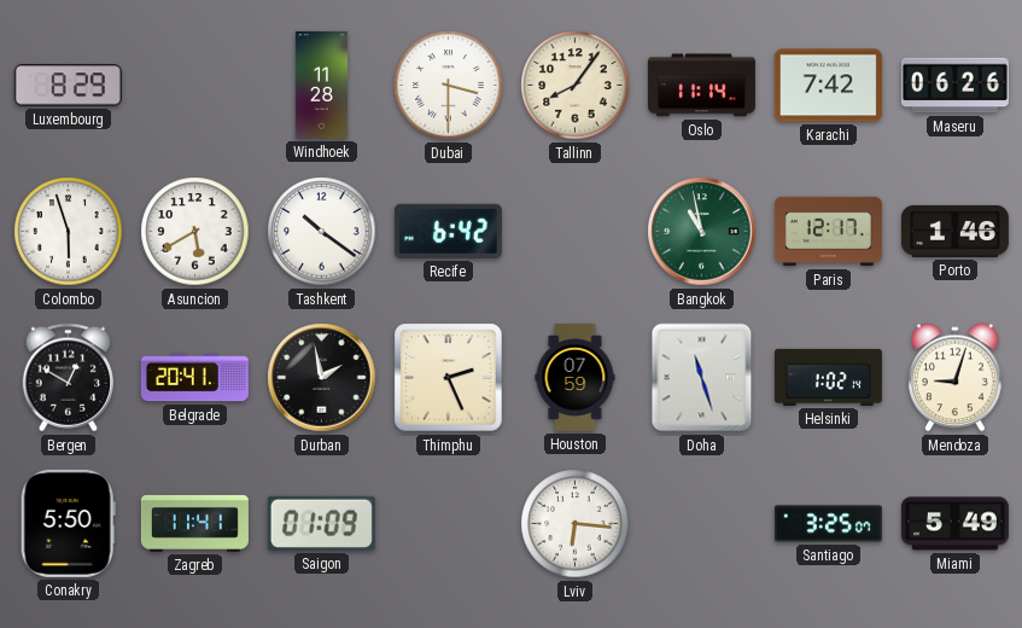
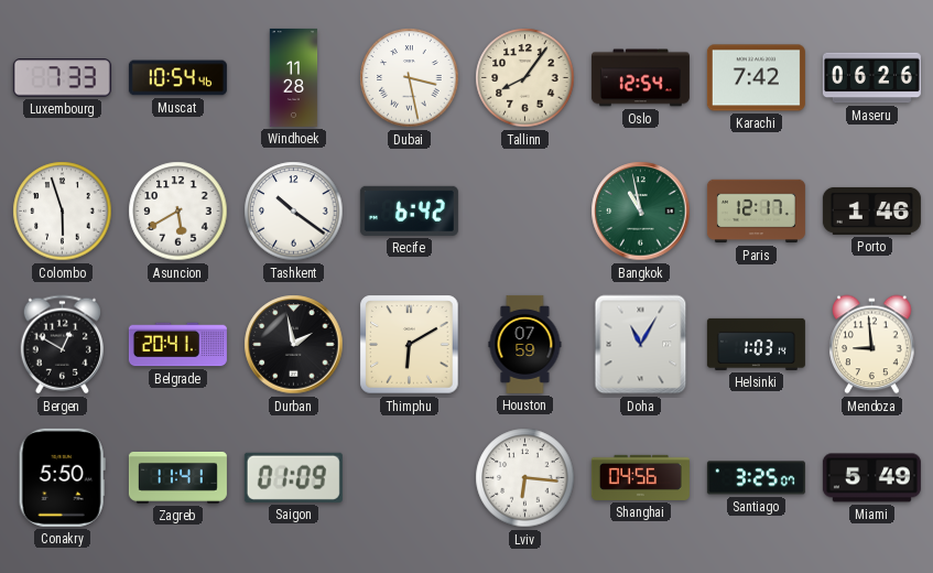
Luxembourg: 8:29 -> 7:33
Muscat: none -> 10:54
Dubai: 3:30 -> 3:28
Oslo: 11:14 -> 12:54
Thimphu: 2:26 -> 6:10
Doha: 11:27 -> 11:05
Helsinki: 1:02 -> 1:03
Mendoza: 9:03 -> 8:59
Shanghai: none -> 04:56
